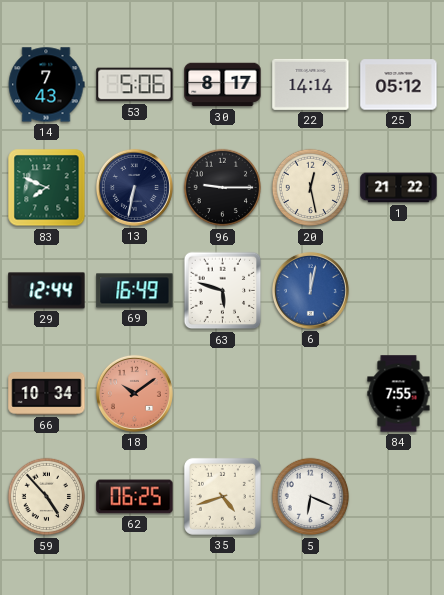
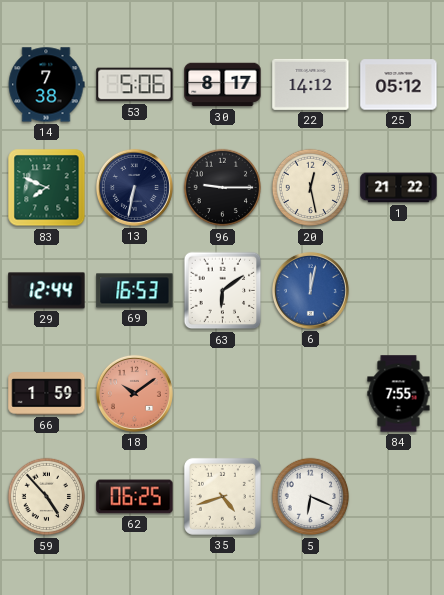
14: 7:43 -> 7:38
22: 14:14 -> 14:12
69: 16:49 -> 16:53
63: 5:48 -> 6:09
66: 10:34 -> 1:59
